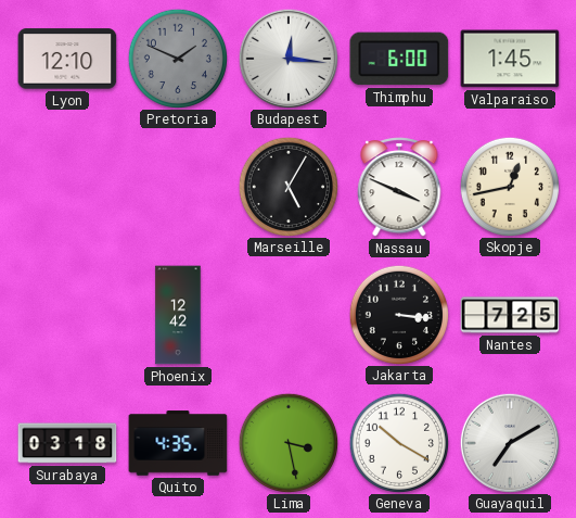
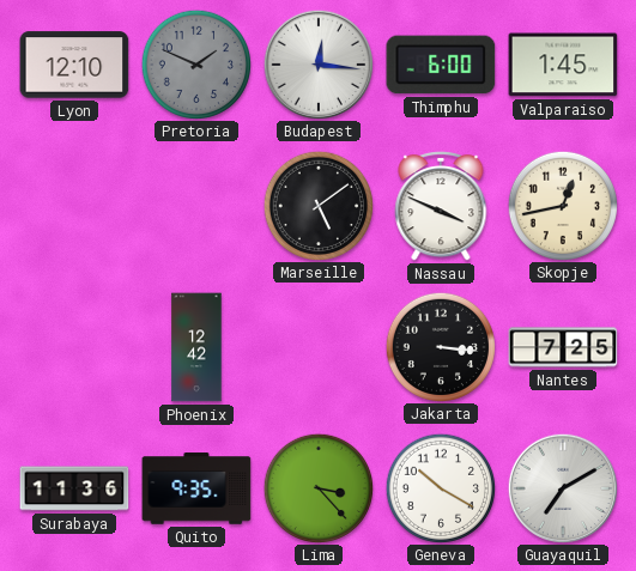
Marseille: 5:05 -> 5:09
Surabaya: 03:18 -> 11:36
Quito: 4:35 -> 9:35
Lima: 3:28 -> 3:23
